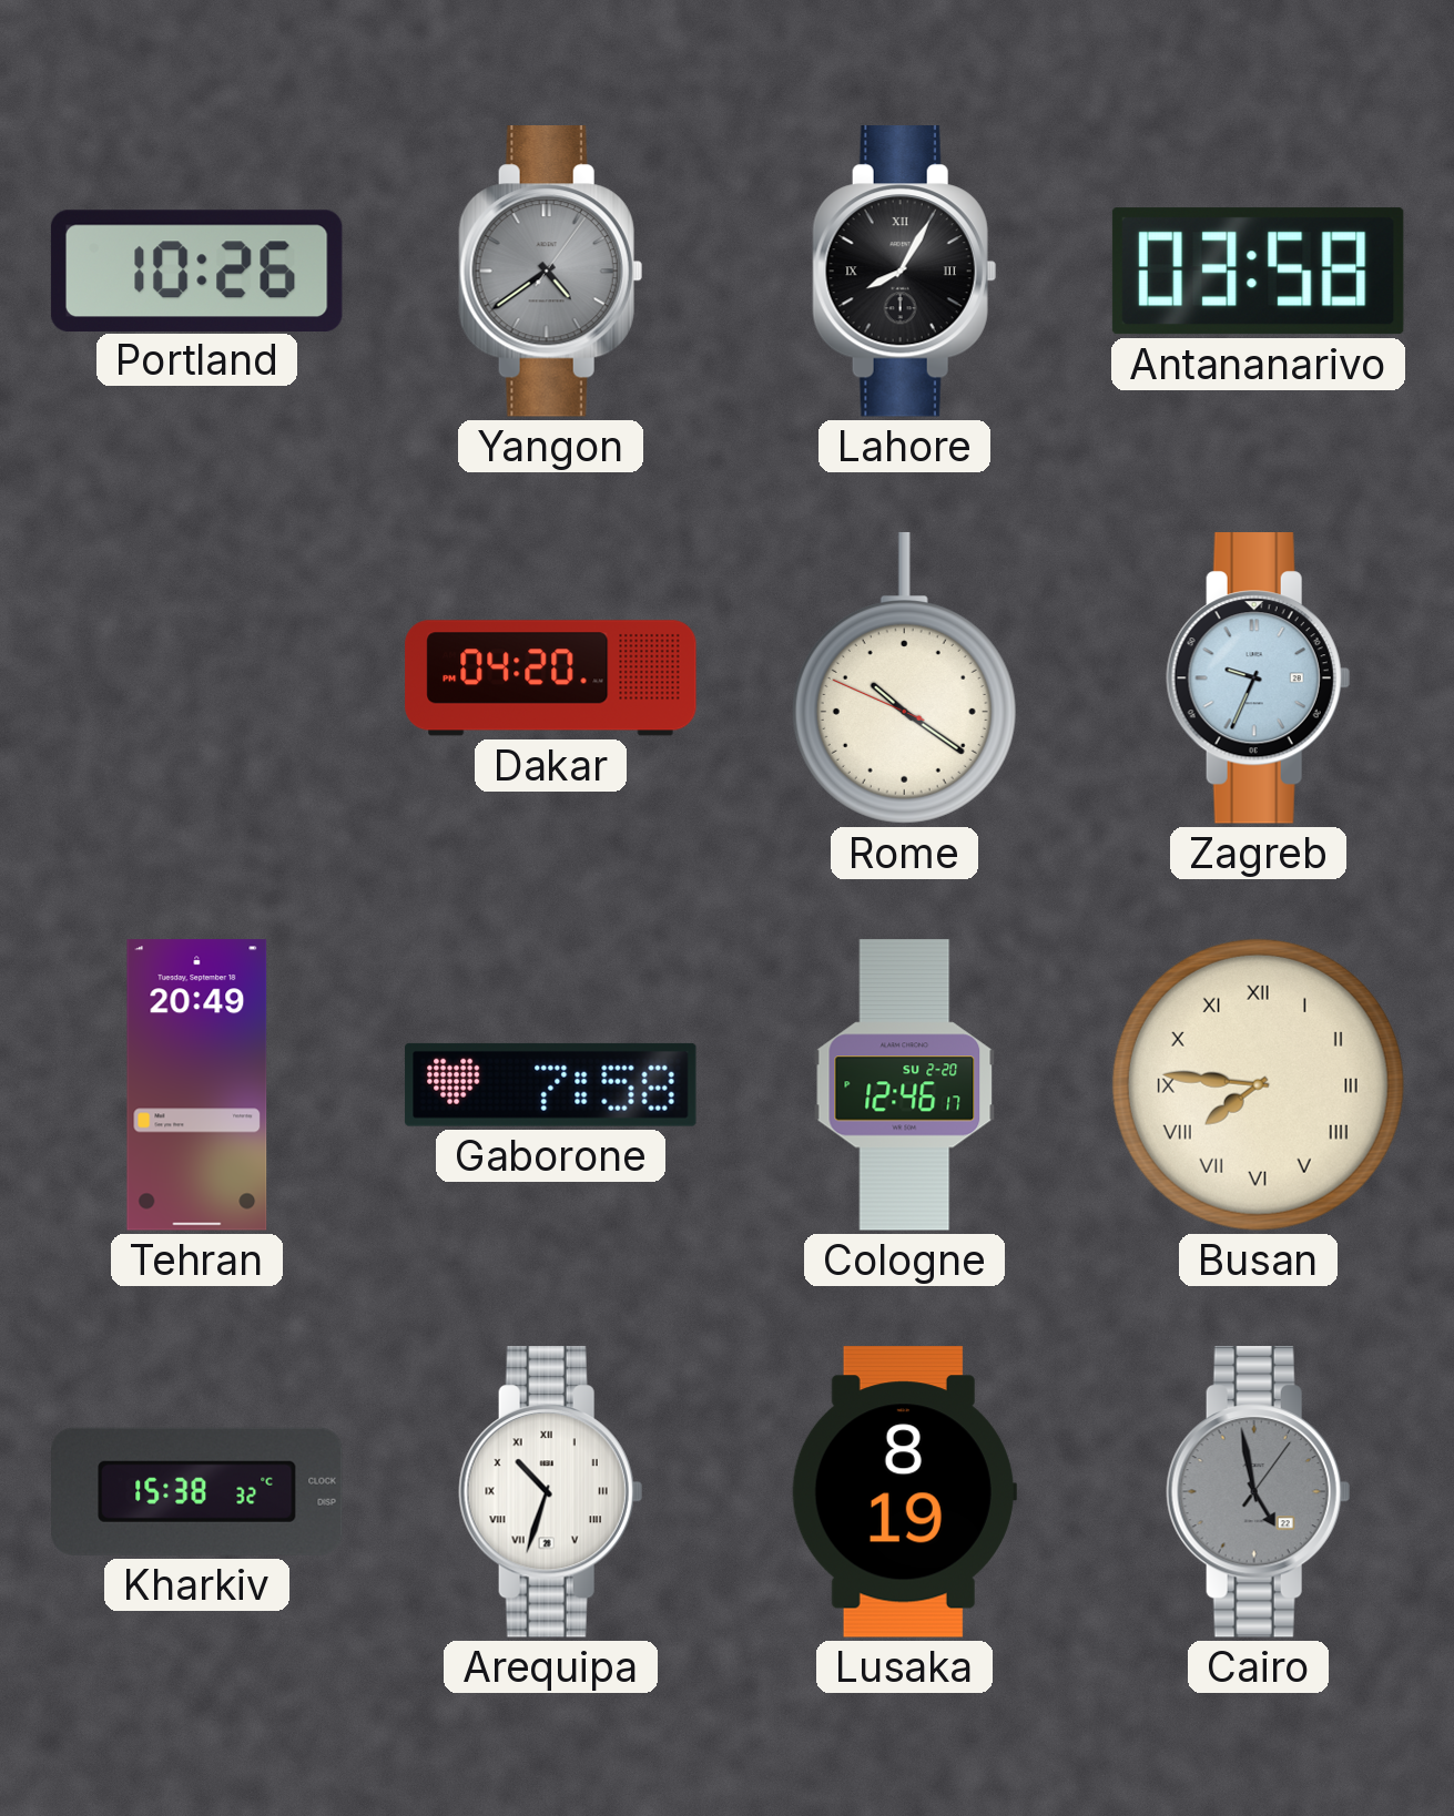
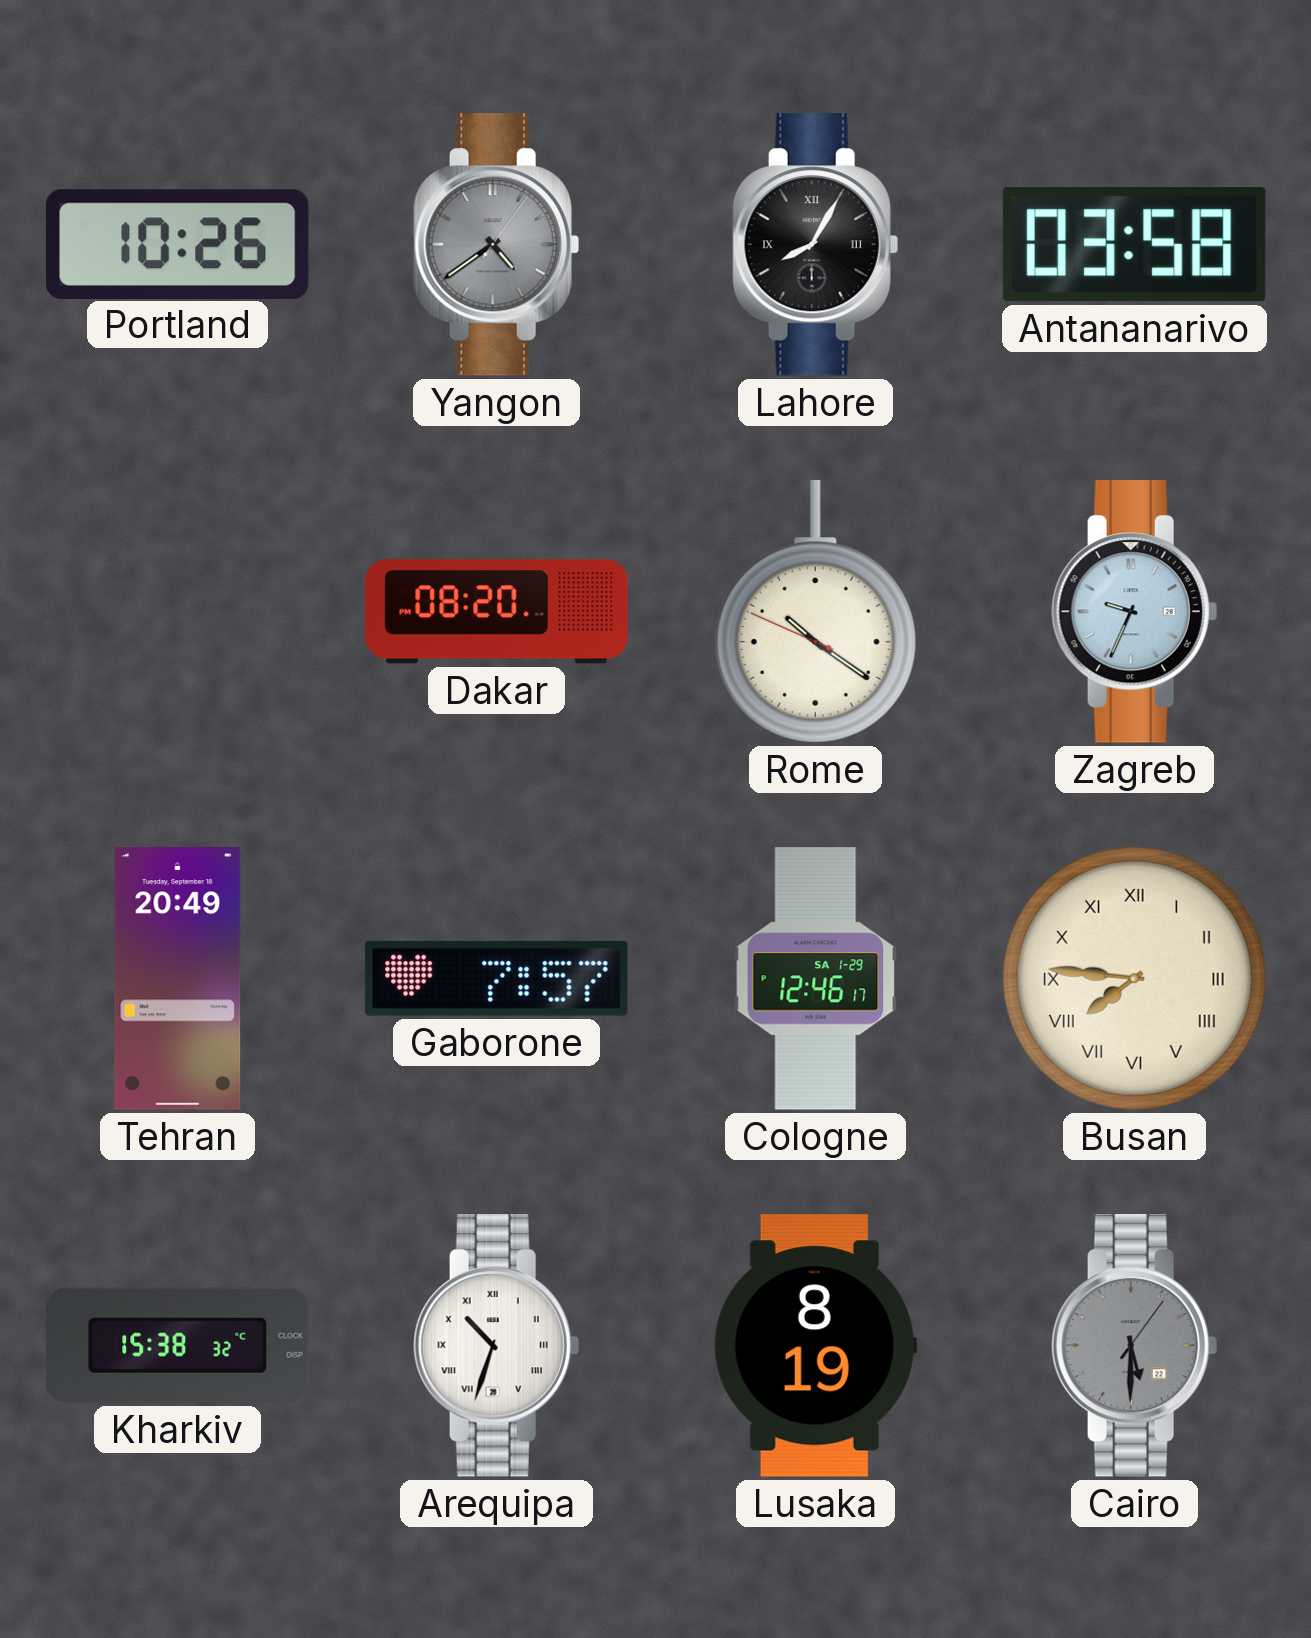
Dakar: 04:20 -> 08:20
Gaborone: 7:58 -> 7:57
Cologne date: SU 2-20 -> SA 1-29
Cairo: 4:58 -> 5:30
